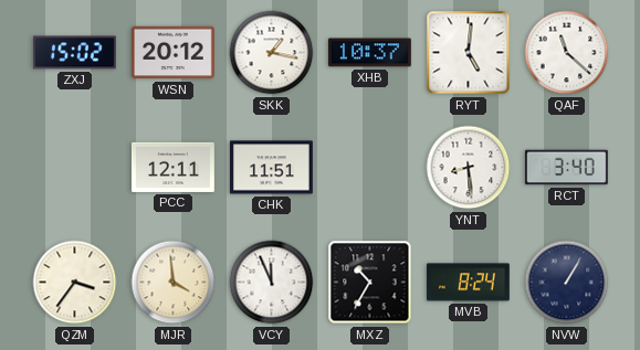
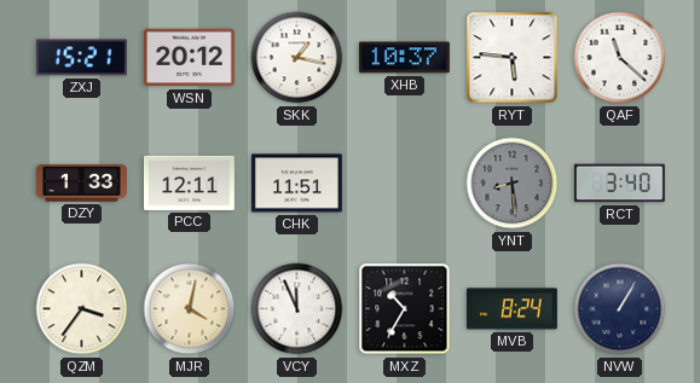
ZXJ: 15:02 -> 15:21
RYT: 5:01 -> 5:46
DZY: none -> 1:33
YNT dial: white -> grey
MJR: 3:59 -> 4:02
